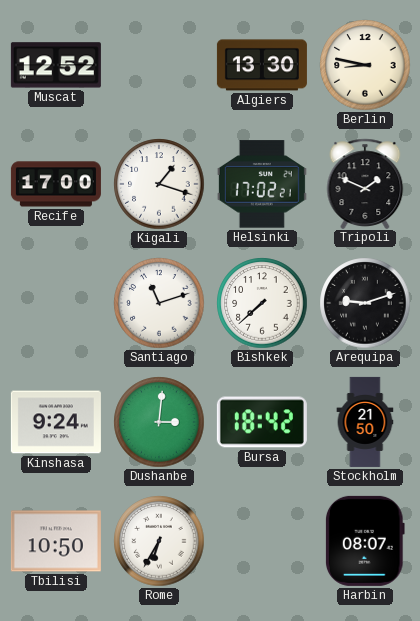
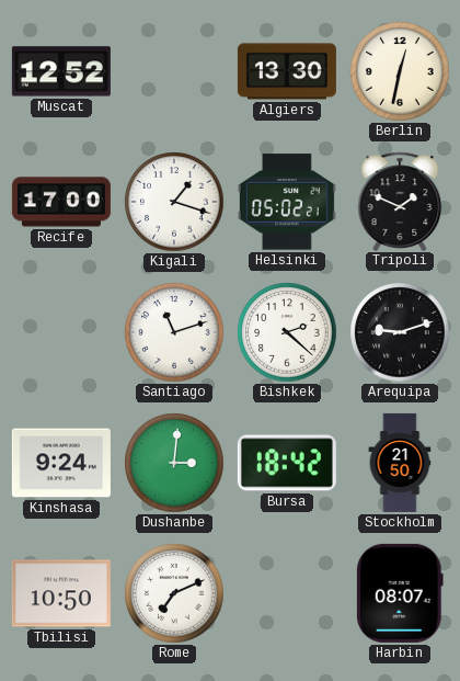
Berlin: 8:47 -> 12:32
Helsinki: 17:02 -> 05:02
Bishkek: 7:38 -> 2:22
Rome: 6:35 -> 7:11
